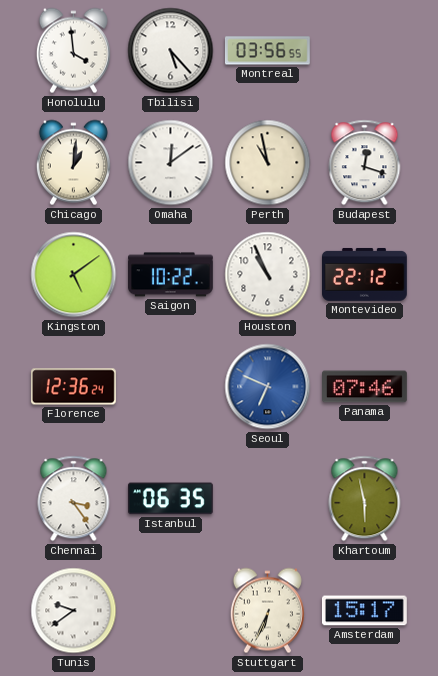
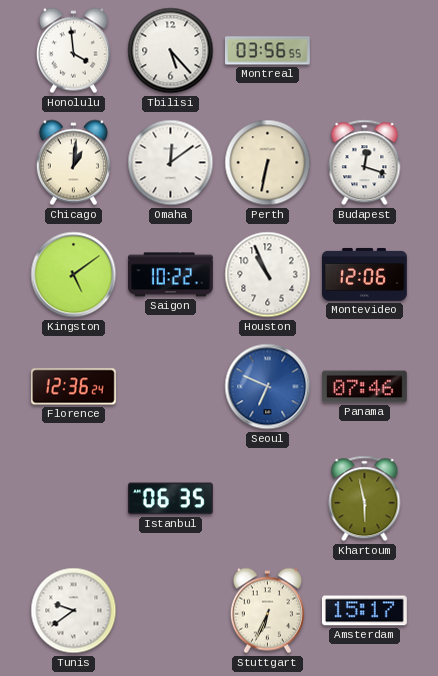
Perth: 10:58 -> 6:32
Montevideo: 22:12 -> 12:06
Chennai: 3:24 -> none
